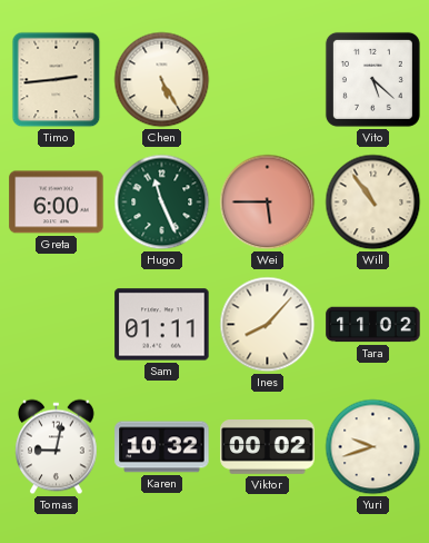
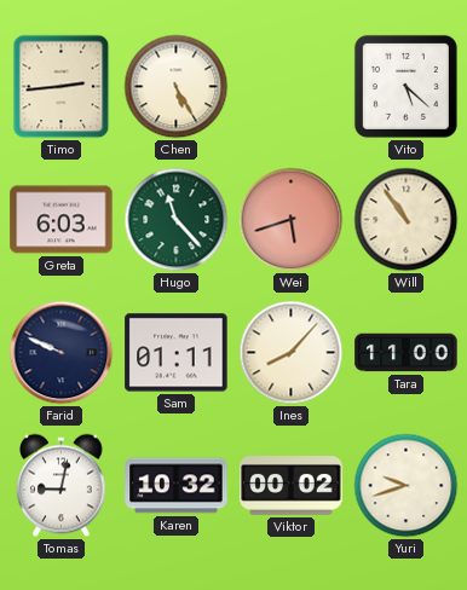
Greta: 6:00 -> 6:03
Hugo: 11:26 -> 11:23
Wei: 5:45 -> 5:42
Farid: none -> 9:49
Tara: 11:02 -> 11:00
